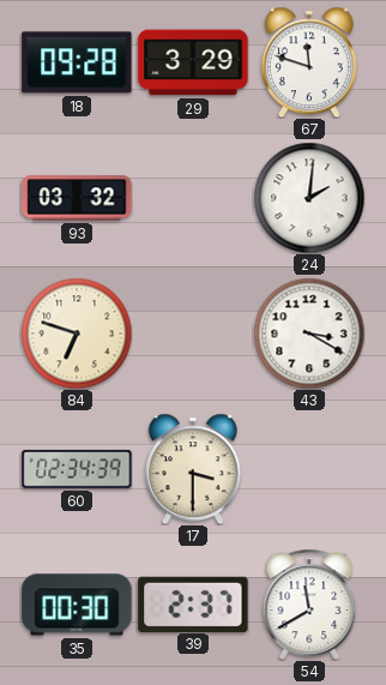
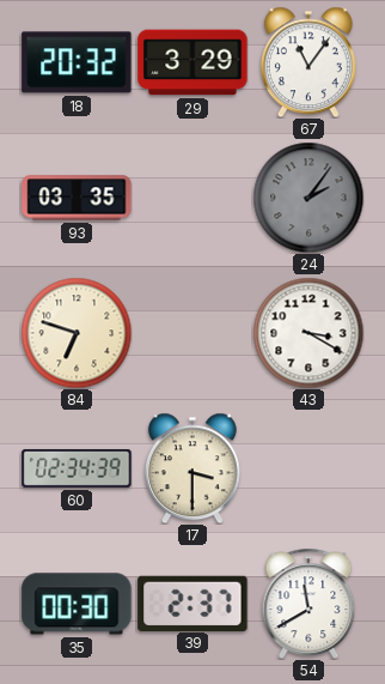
18: 09:28 -> 20:32
67: 11:48 -> 11:06
93: 03:32 -> 03:35
24: 2:01 -> 2:06
24 dial: white -> grey
